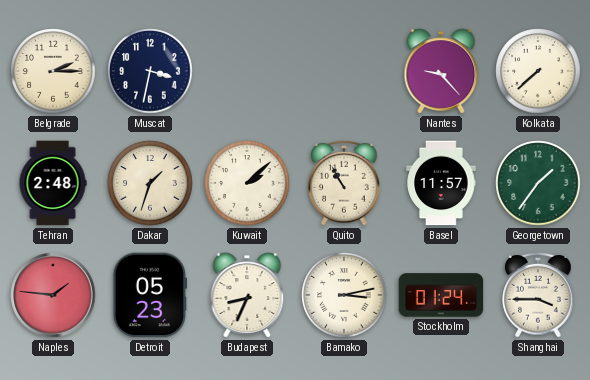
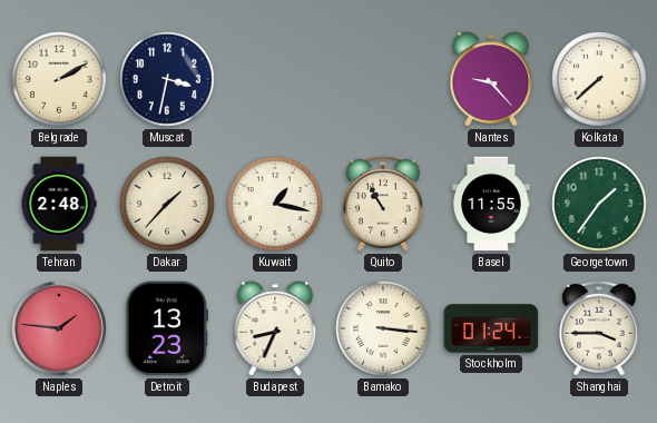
Belgrade: 2:15 -> 2:10
Dakar: 1:33 -> 1:37
Kuwait: 2:08 -> 1:17
Basel: 11:57 -> 11:55
Detroit: 05:23 -> 13:23
Bamako: 3:13 -> 3:16
